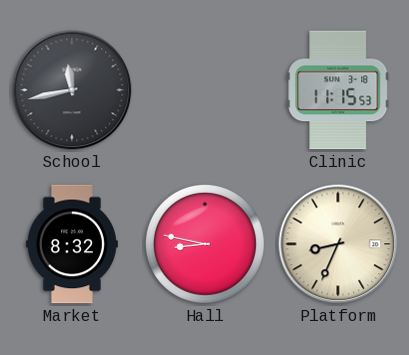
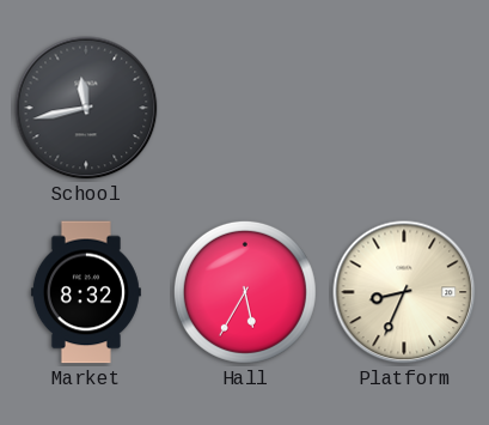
Clinic: 11:15 -> none
Hall: 8:47 -> 5:35
